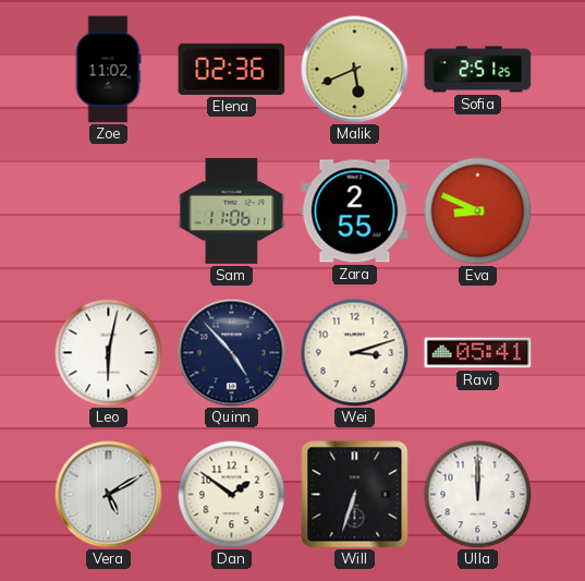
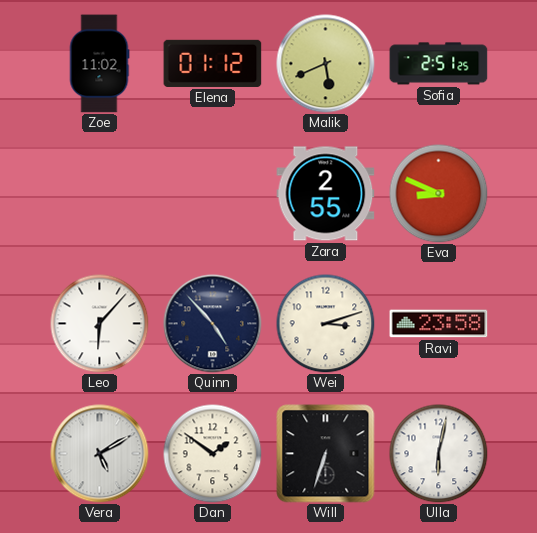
Elena: 02:36 -> 01:12
Sam: 11:06 -> none
Leo: 6:02 -> 6:07
Ravi: 05:41 -> 23:58
Ulla: 12:00 -> 6:02
